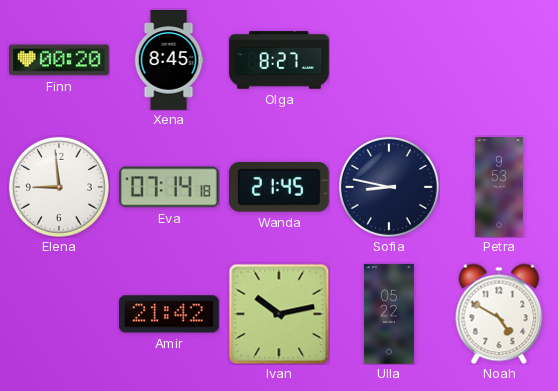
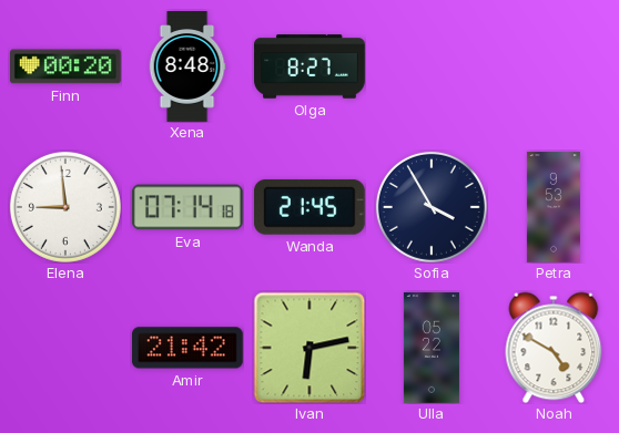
Xena: 8:45 -> 8:48
Sofia: 8:47 -> 3:55
Ivan: 10:13 -> 6:13
